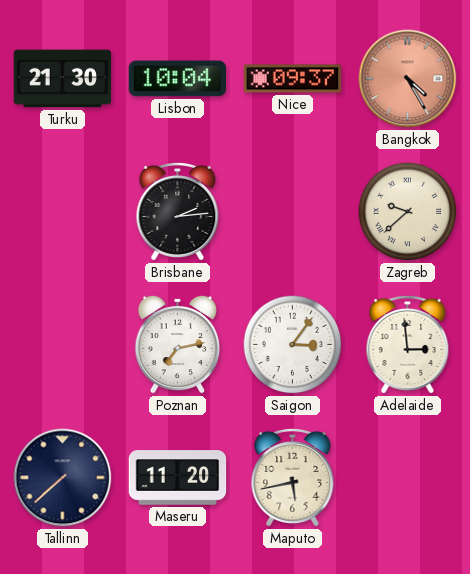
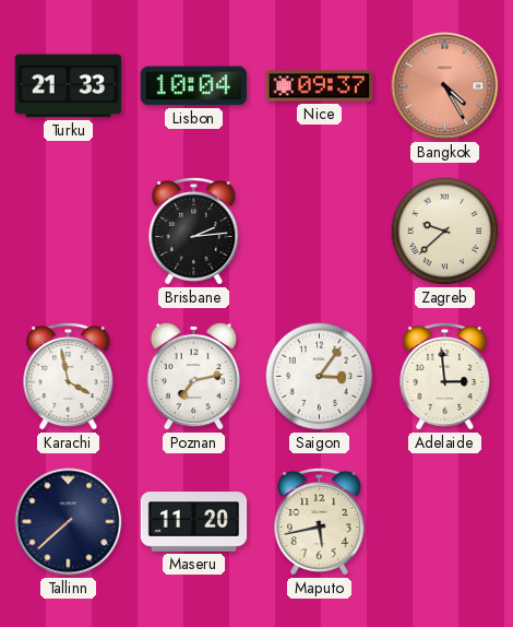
Turku: 21:30 -> 21:33
Karachi: none -> 3:58
